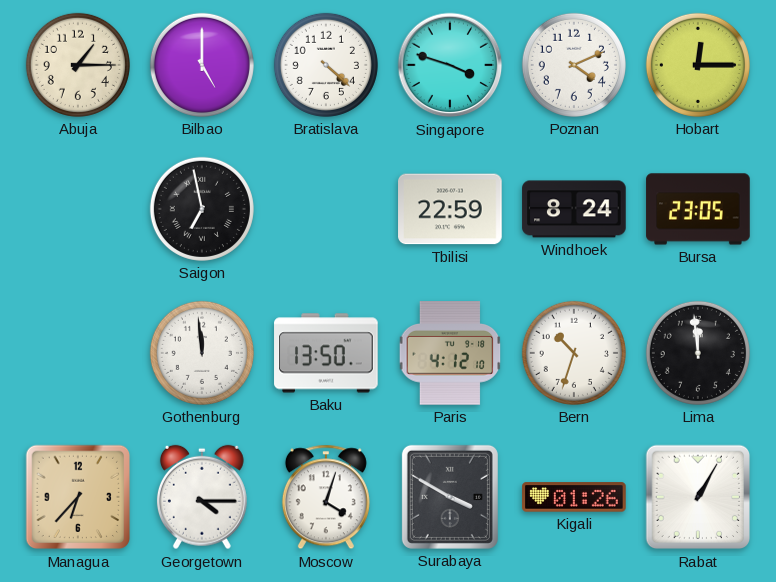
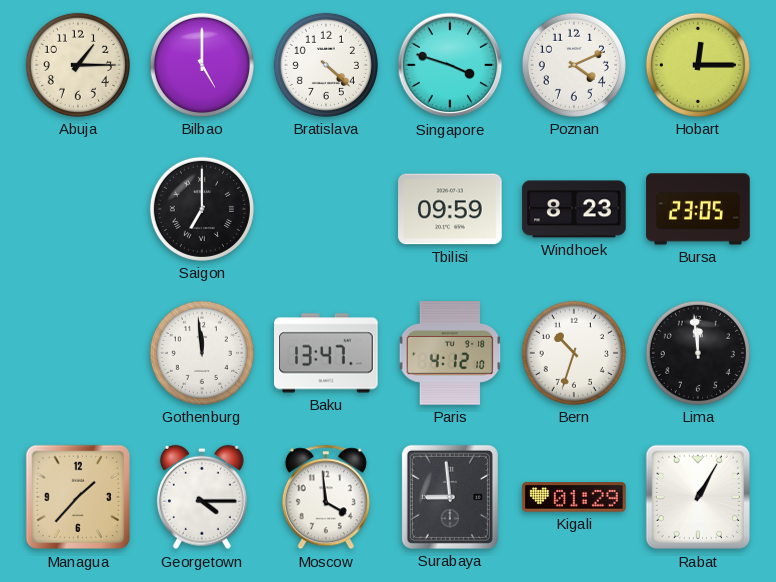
Saigon: 6:58 -> 7:00
Tbilisi: 22:59 -> 09:59
Windhoek: 8:24 -> 8:23
Baku: 13:50 -> 13:47
Managua: 6:37 -> 1:37
Moscow: 4:03 -> 3:59
Surabaya: 3:50 -> 8:59
Kigali: 01:26 -> 01:29
